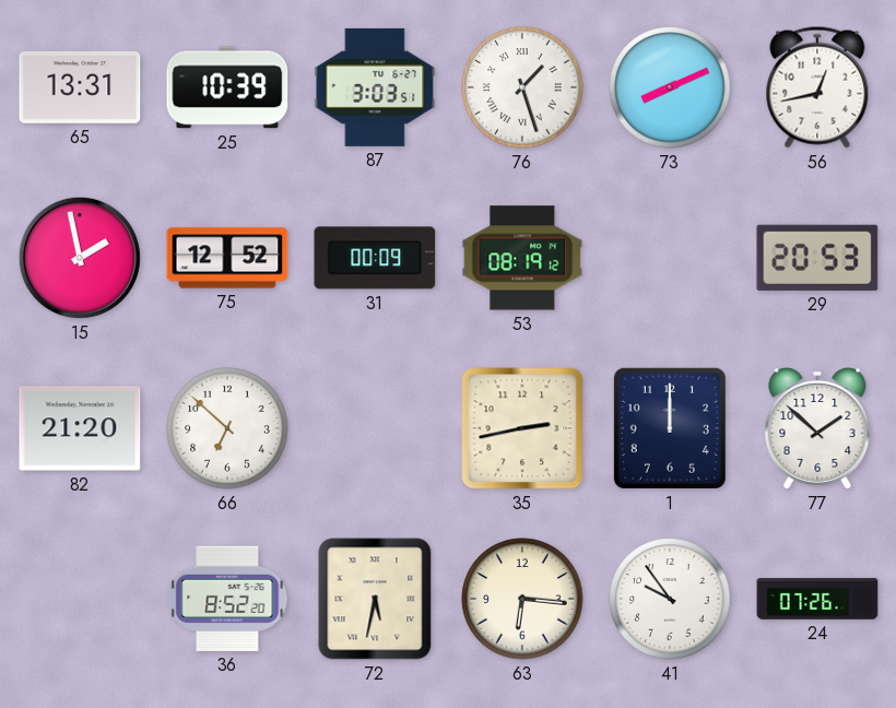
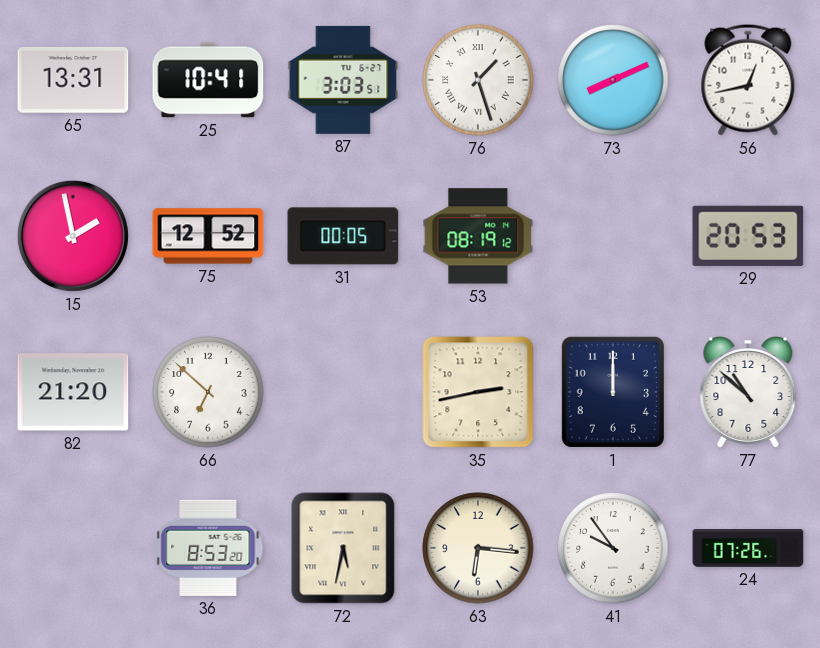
25: 10:39 -> 10:41
31: 00:09 -> 00:05
77: 1:52 -> 10:52
36: 8:52 -> 8:53
